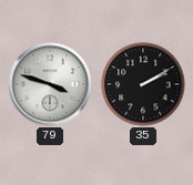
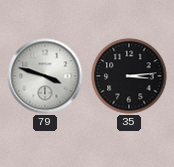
35: 2:10 -> 3:14
